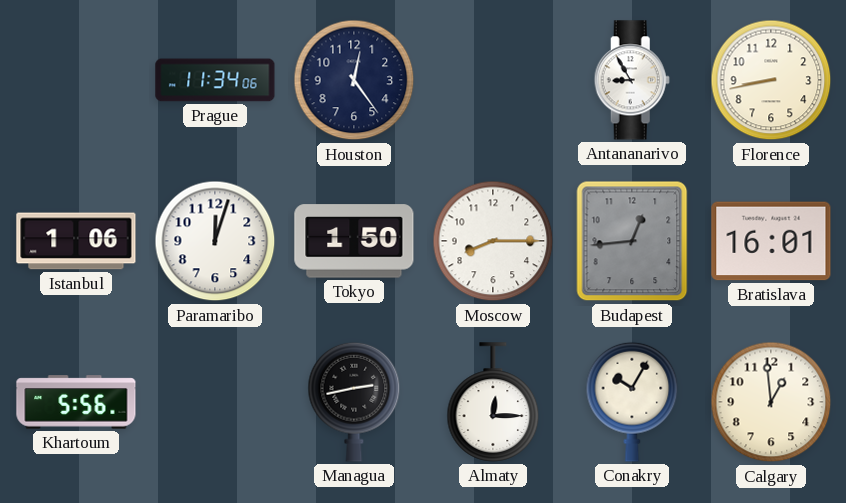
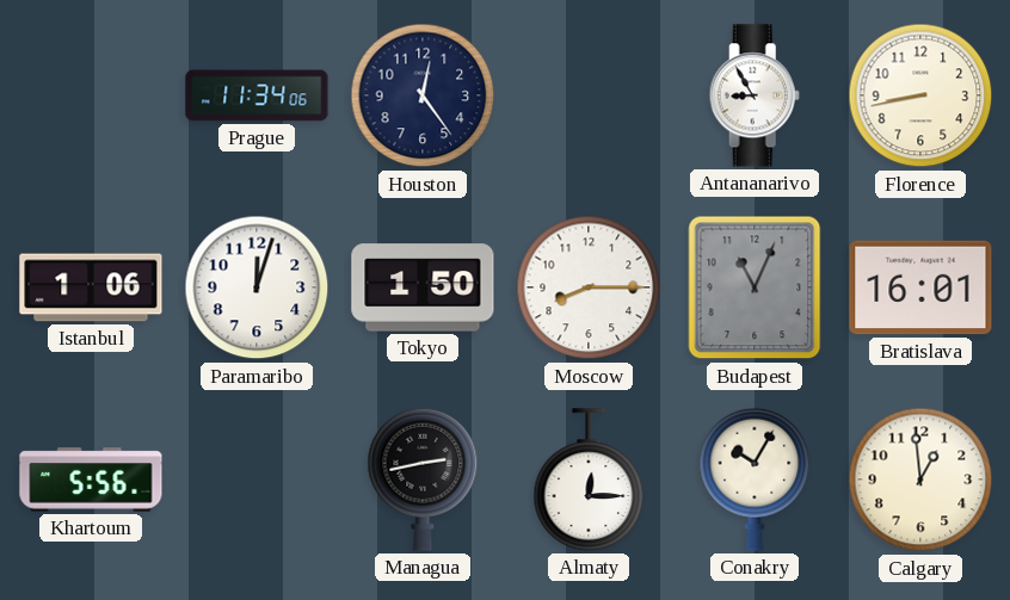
Budapest: 12:44 -> 11:04
